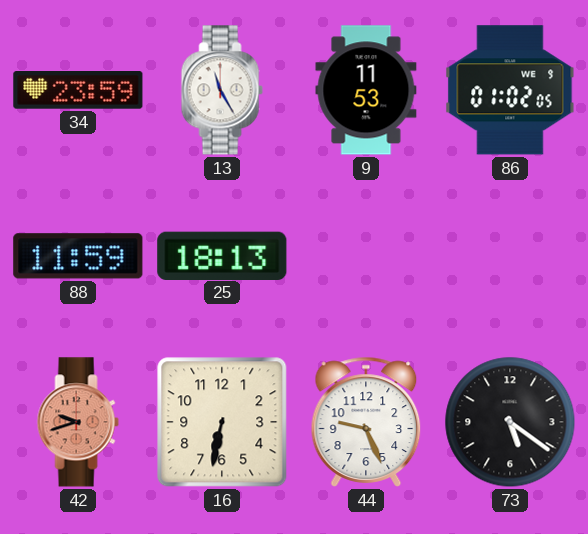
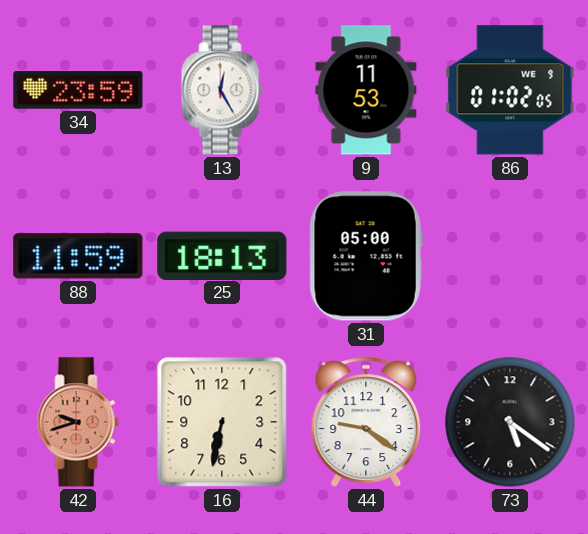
13: 11:25 -> 12:25
31: none -> 05:00
44: 9:26 -> 9:21
